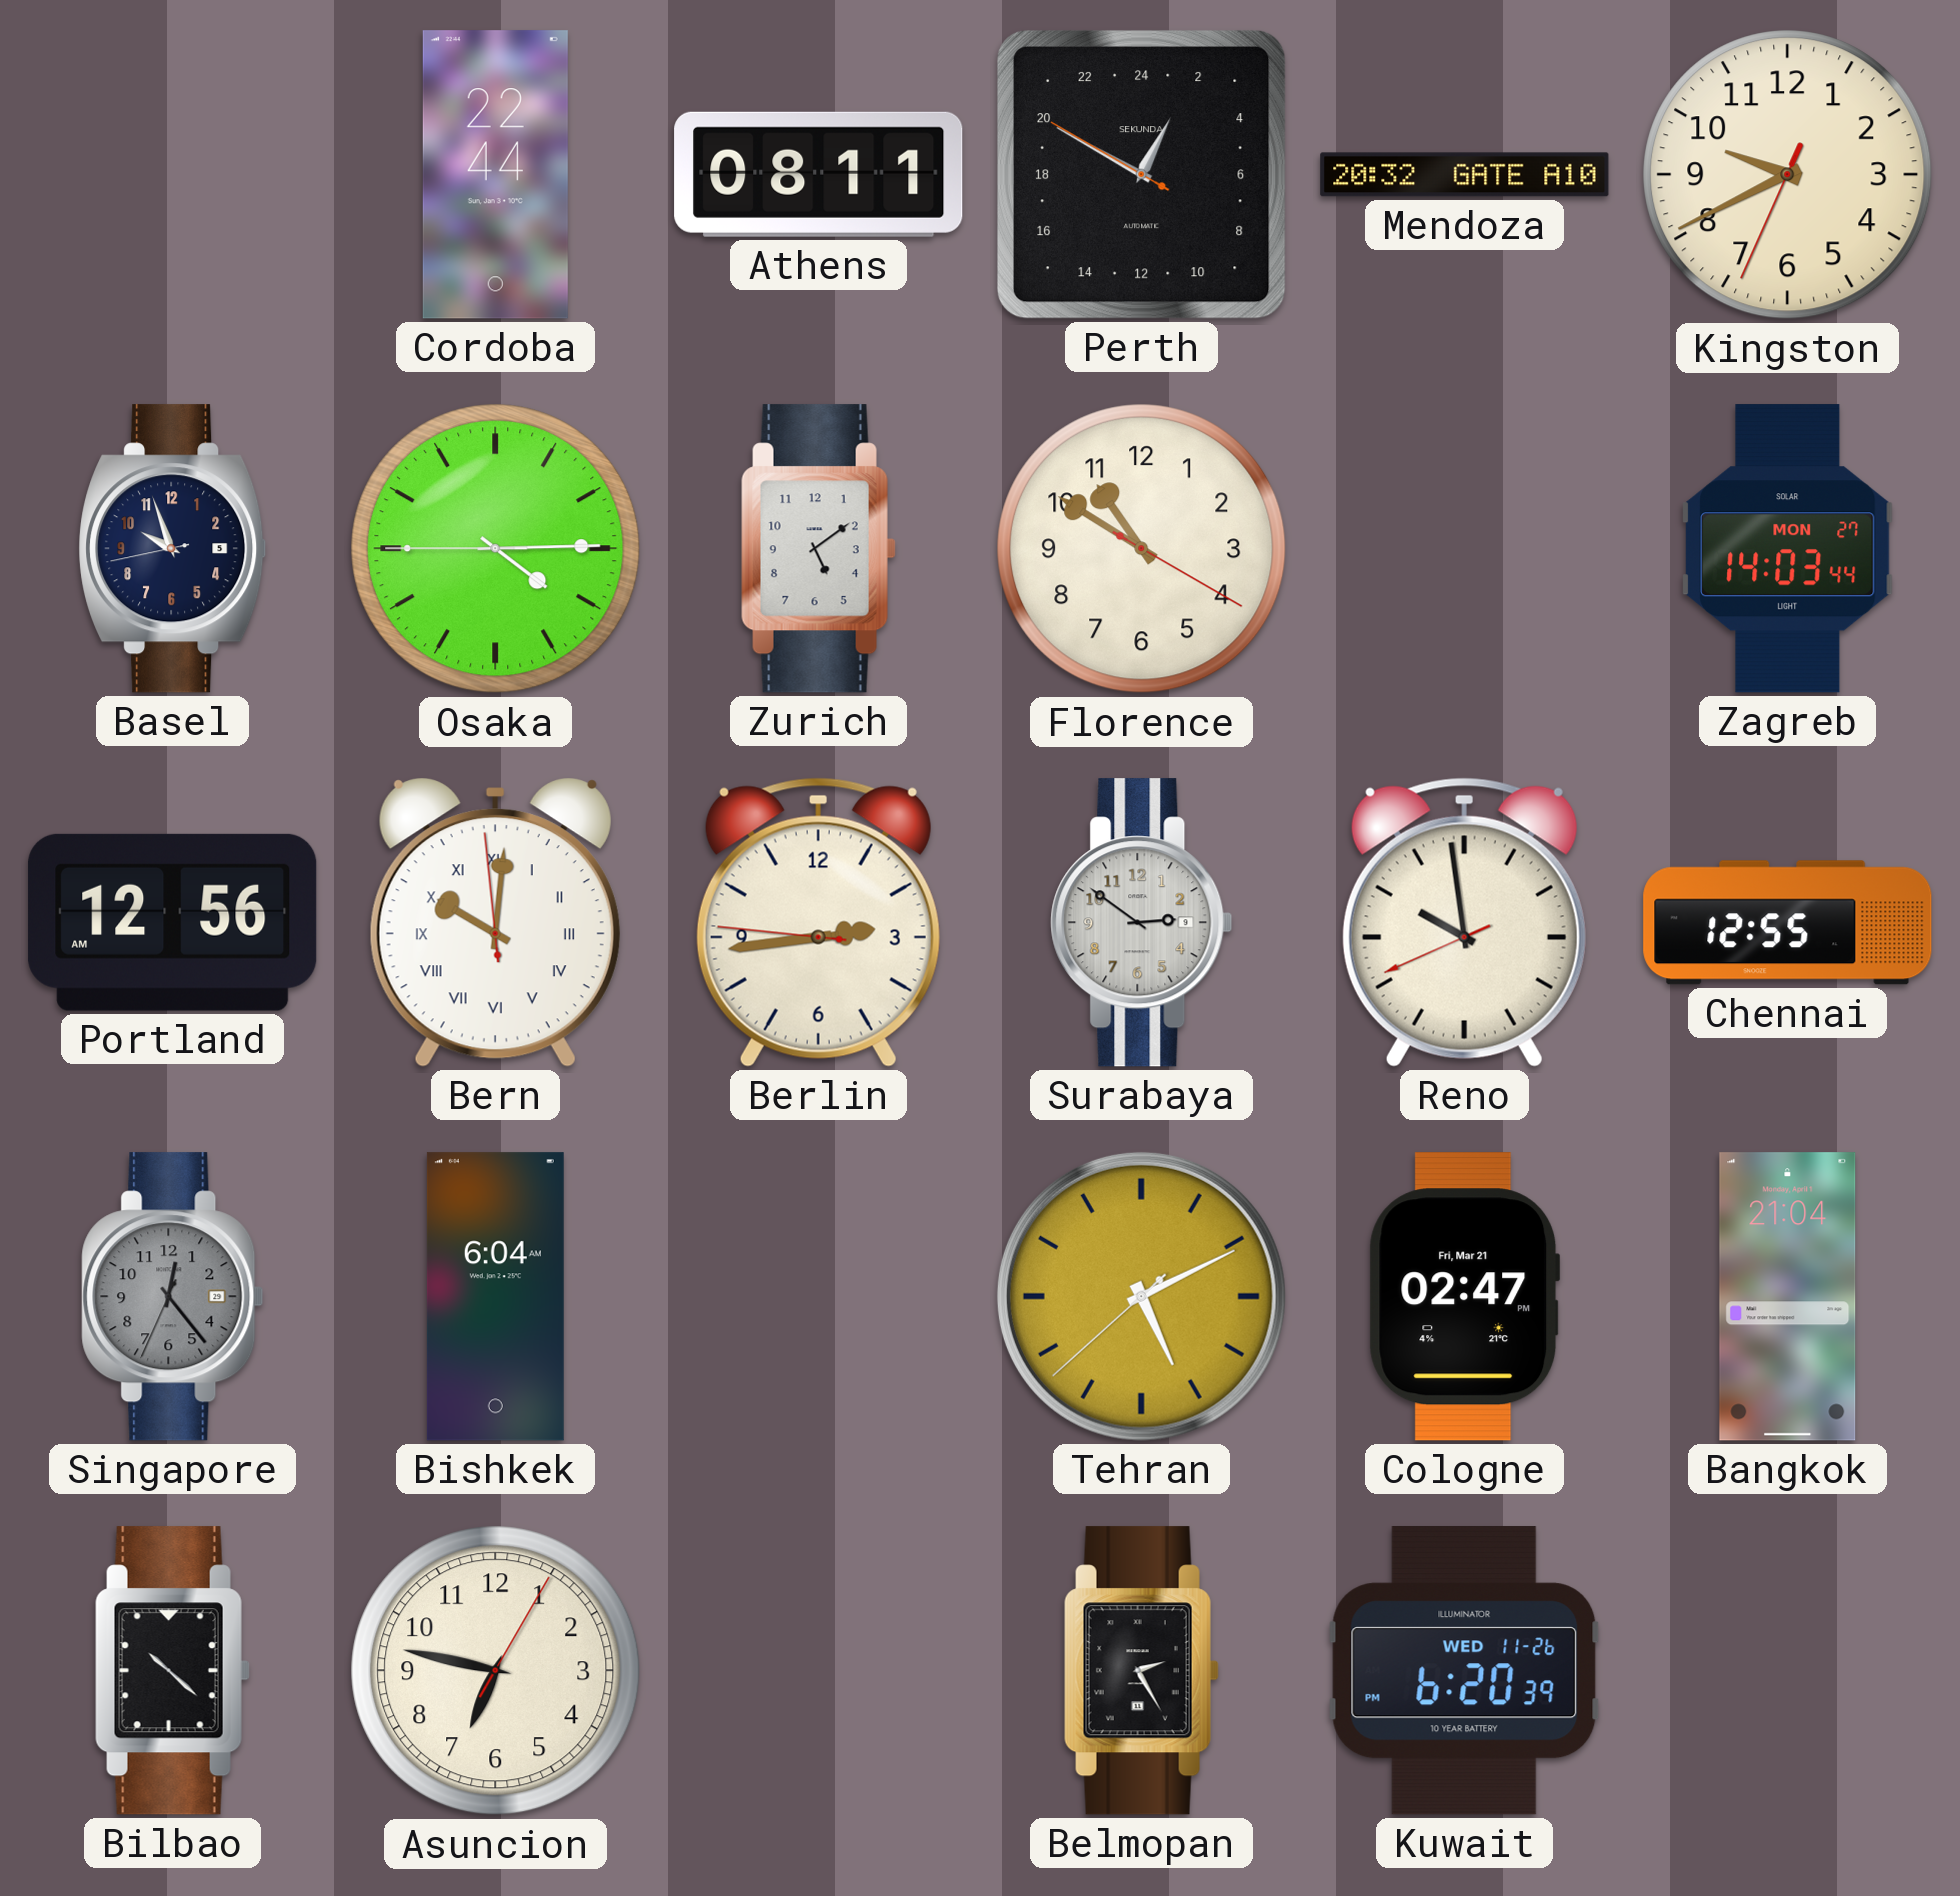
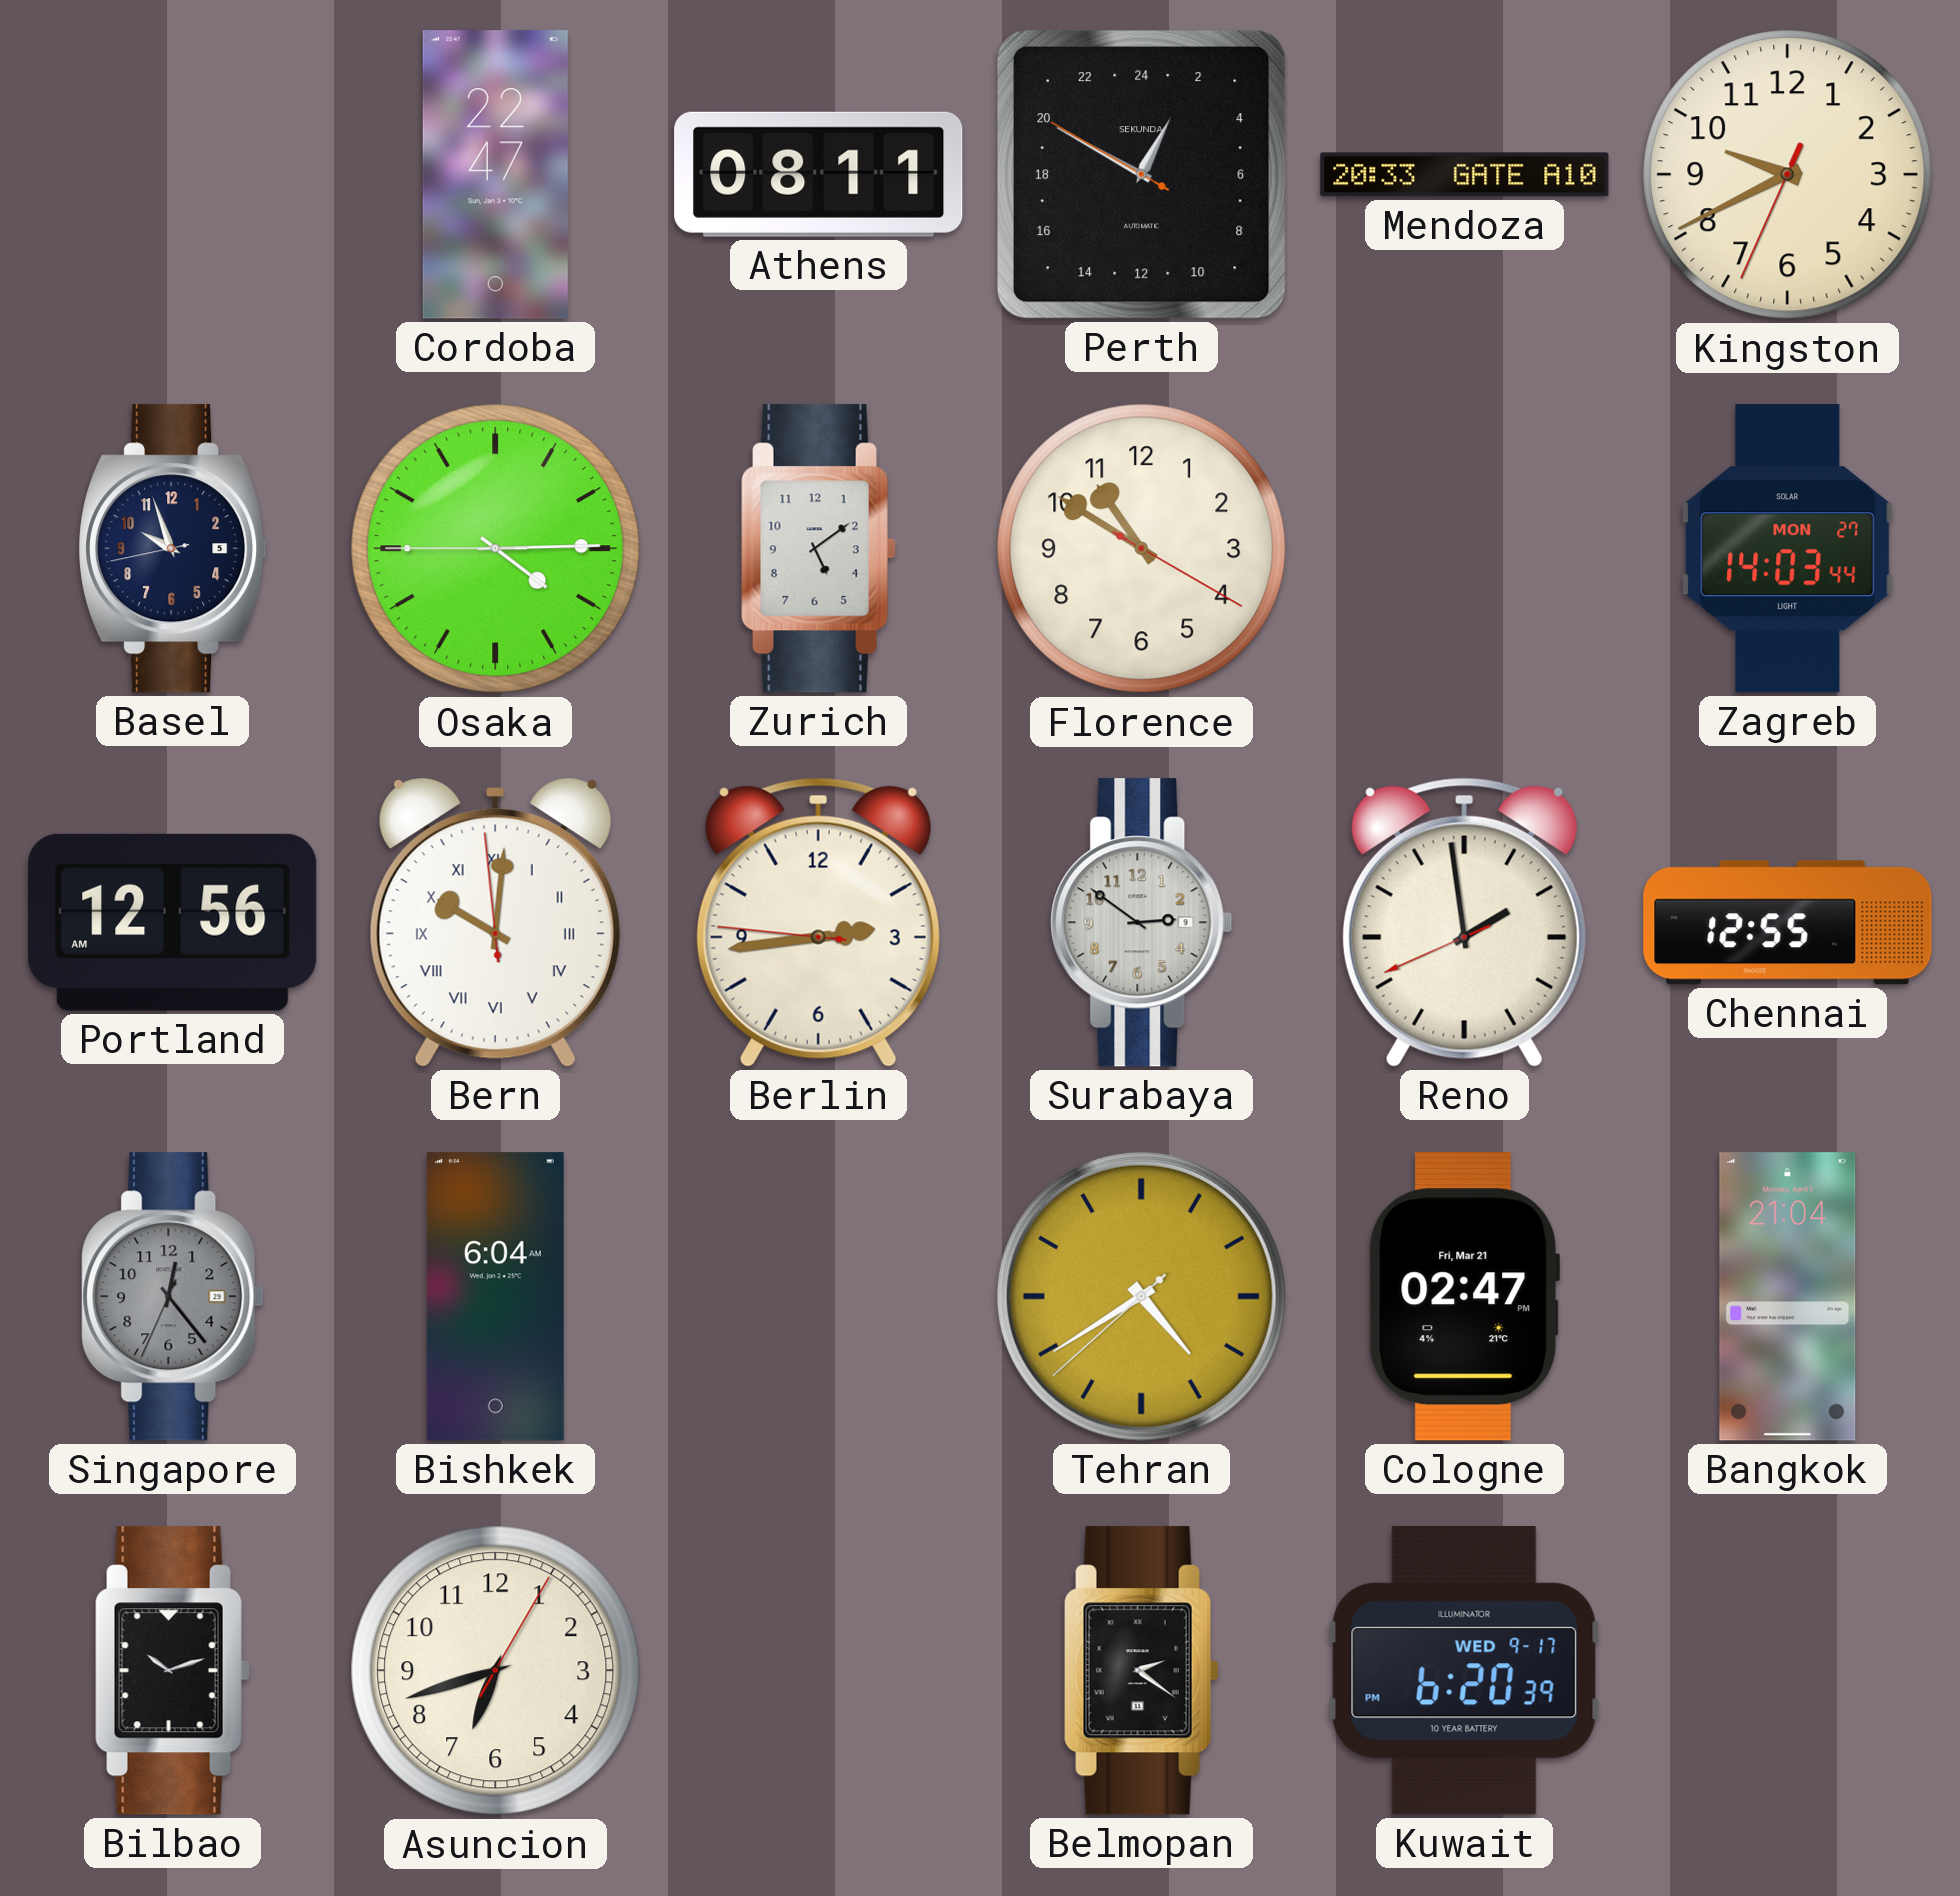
Cordoba: 22:44 -> 22:47
Mendoza: 20:32 -> 20:33
Reno: 9:58 -> 1:58
Tehran: 5:10 -> 4:39
Bilbao: 10:22 -> 10:12
Asuncion: 6:47 -> 6:42
Belmopan: 2:25 -> 2:21
Kuwait date: WED 11-26 -> WED 9-17
